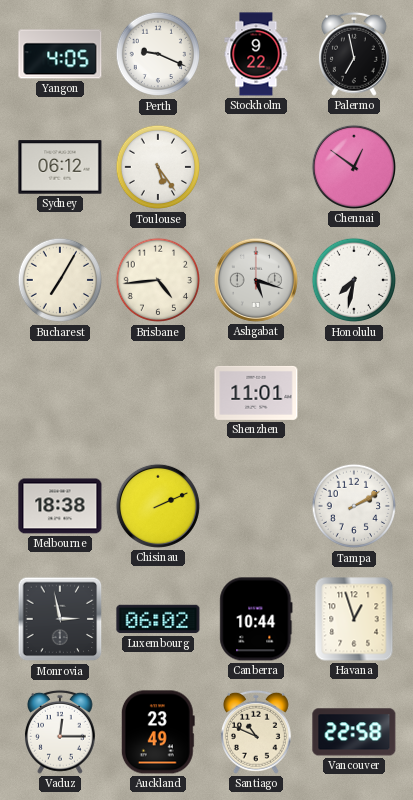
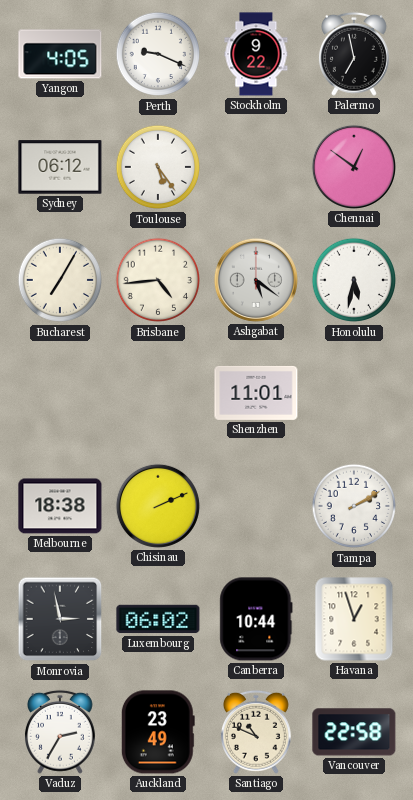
Ashgabat: 5:18 -> 5:21
Honolulu: 7:32 -> 5:32
Vaduz: 12:15 -> 2:35
